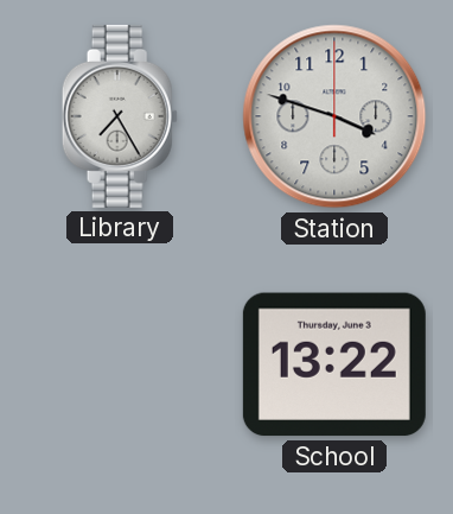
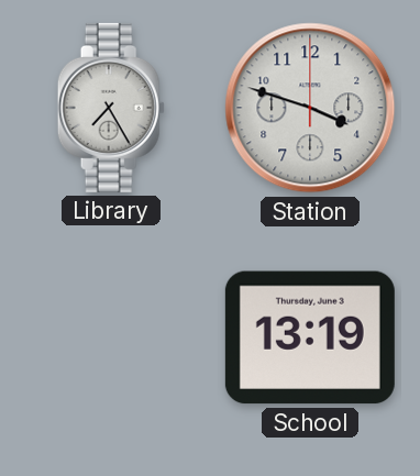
School: 13:22 -> 13:19
